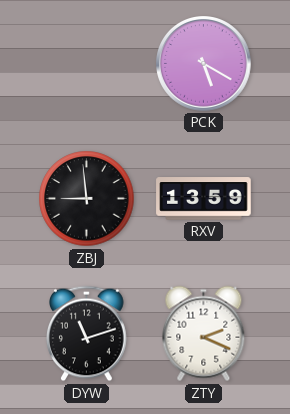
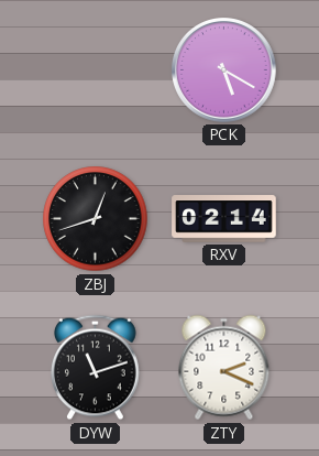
ZBJ: 8:59 -> 12:42
RXV: 13:59 -> 02:14
